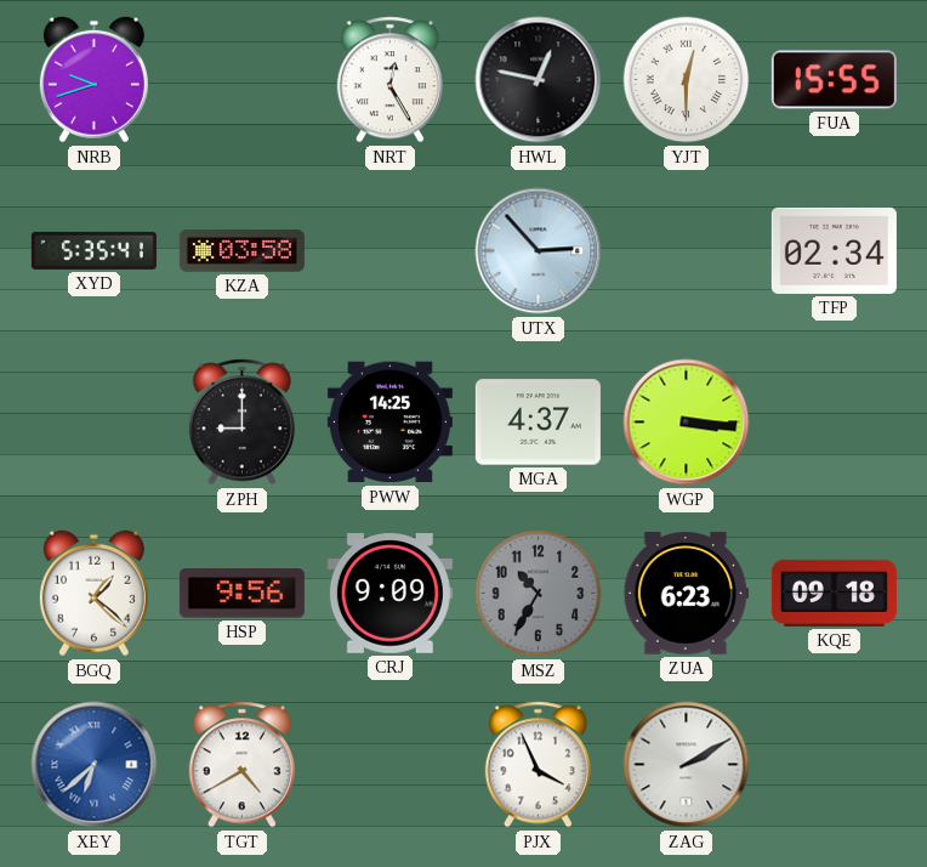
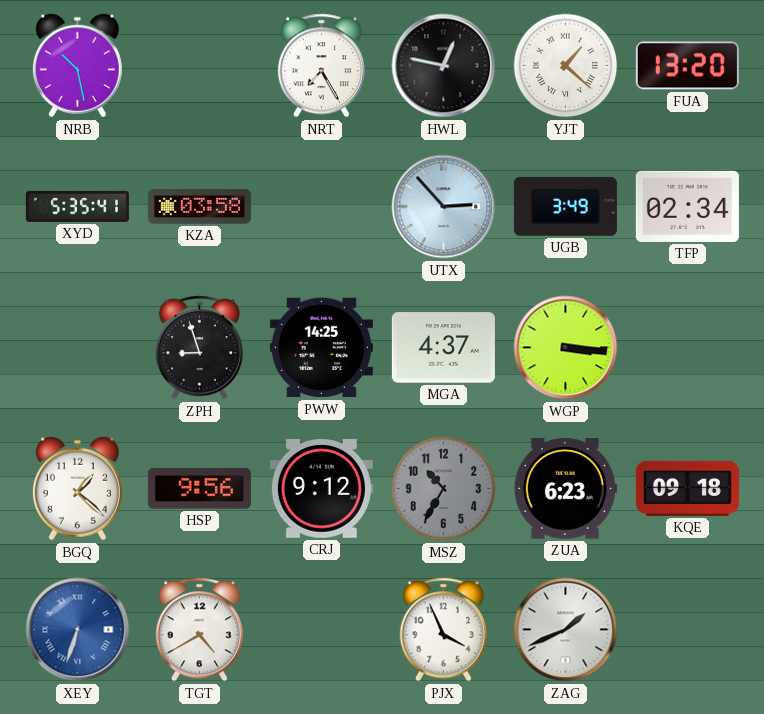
NRB: 9:42 -> 10:28
NRT: 12:25 -> 7:25
YJT: 12:30 -> 1:22
FUA: 15:55 -> 13:20
UGB: none -> 3:49
ZPH: 9:00 -> 8:57
CRJ: 9:09 -> 9:12
XEY: 6:38 -> 6:33
ZAG: 2:10 -> 1:41
